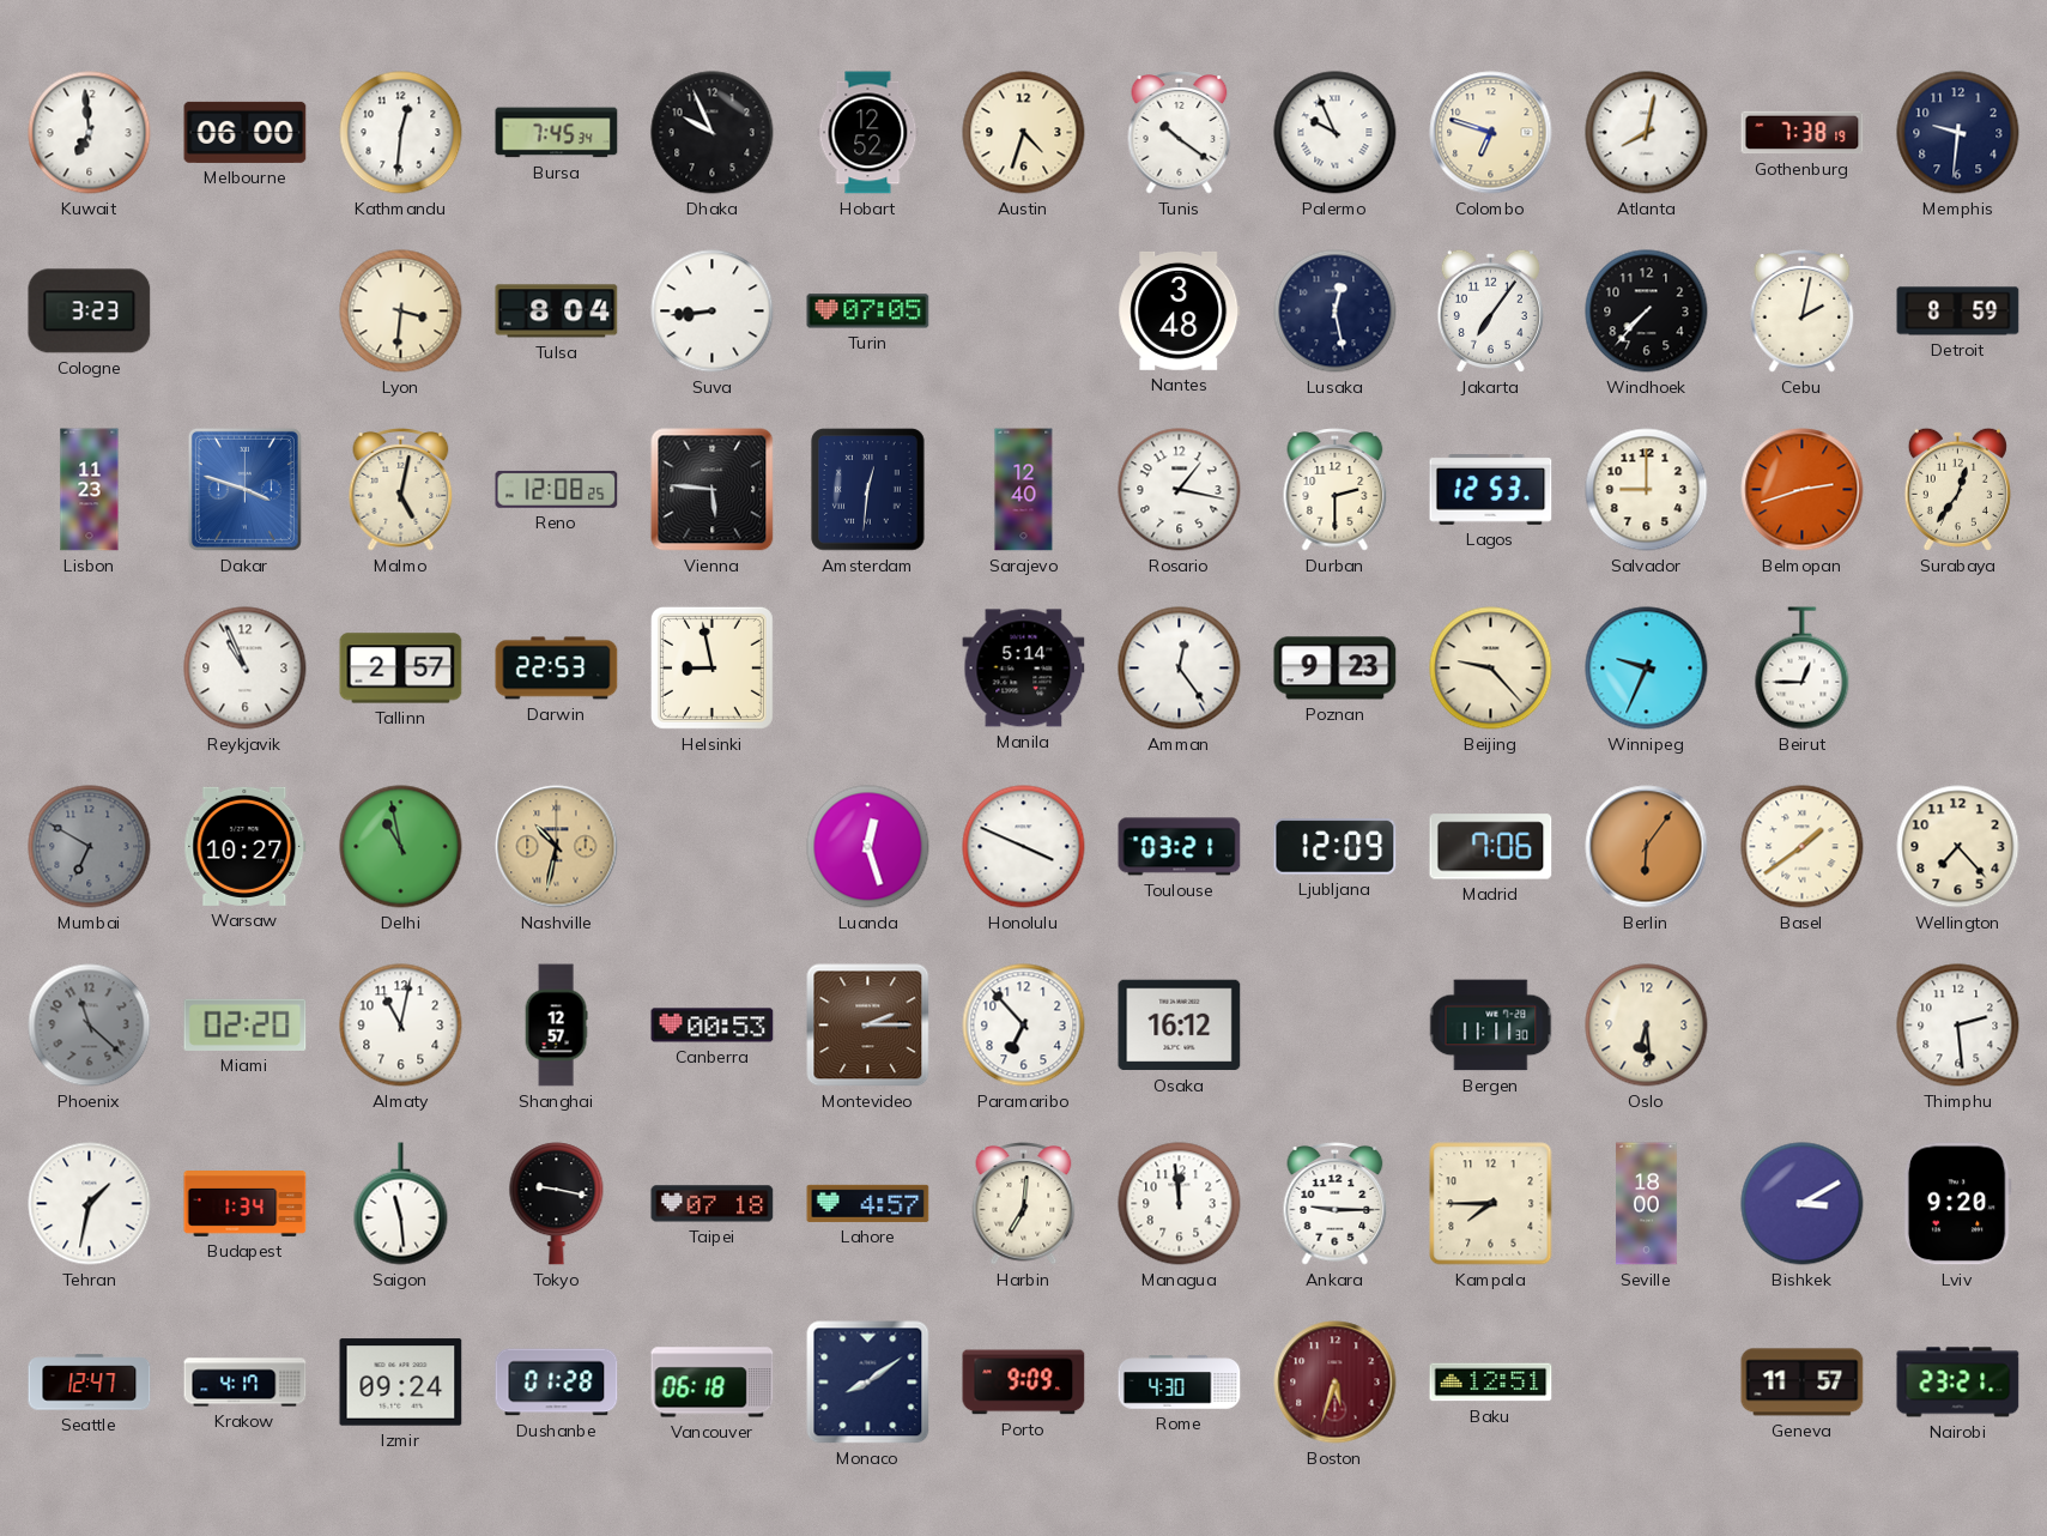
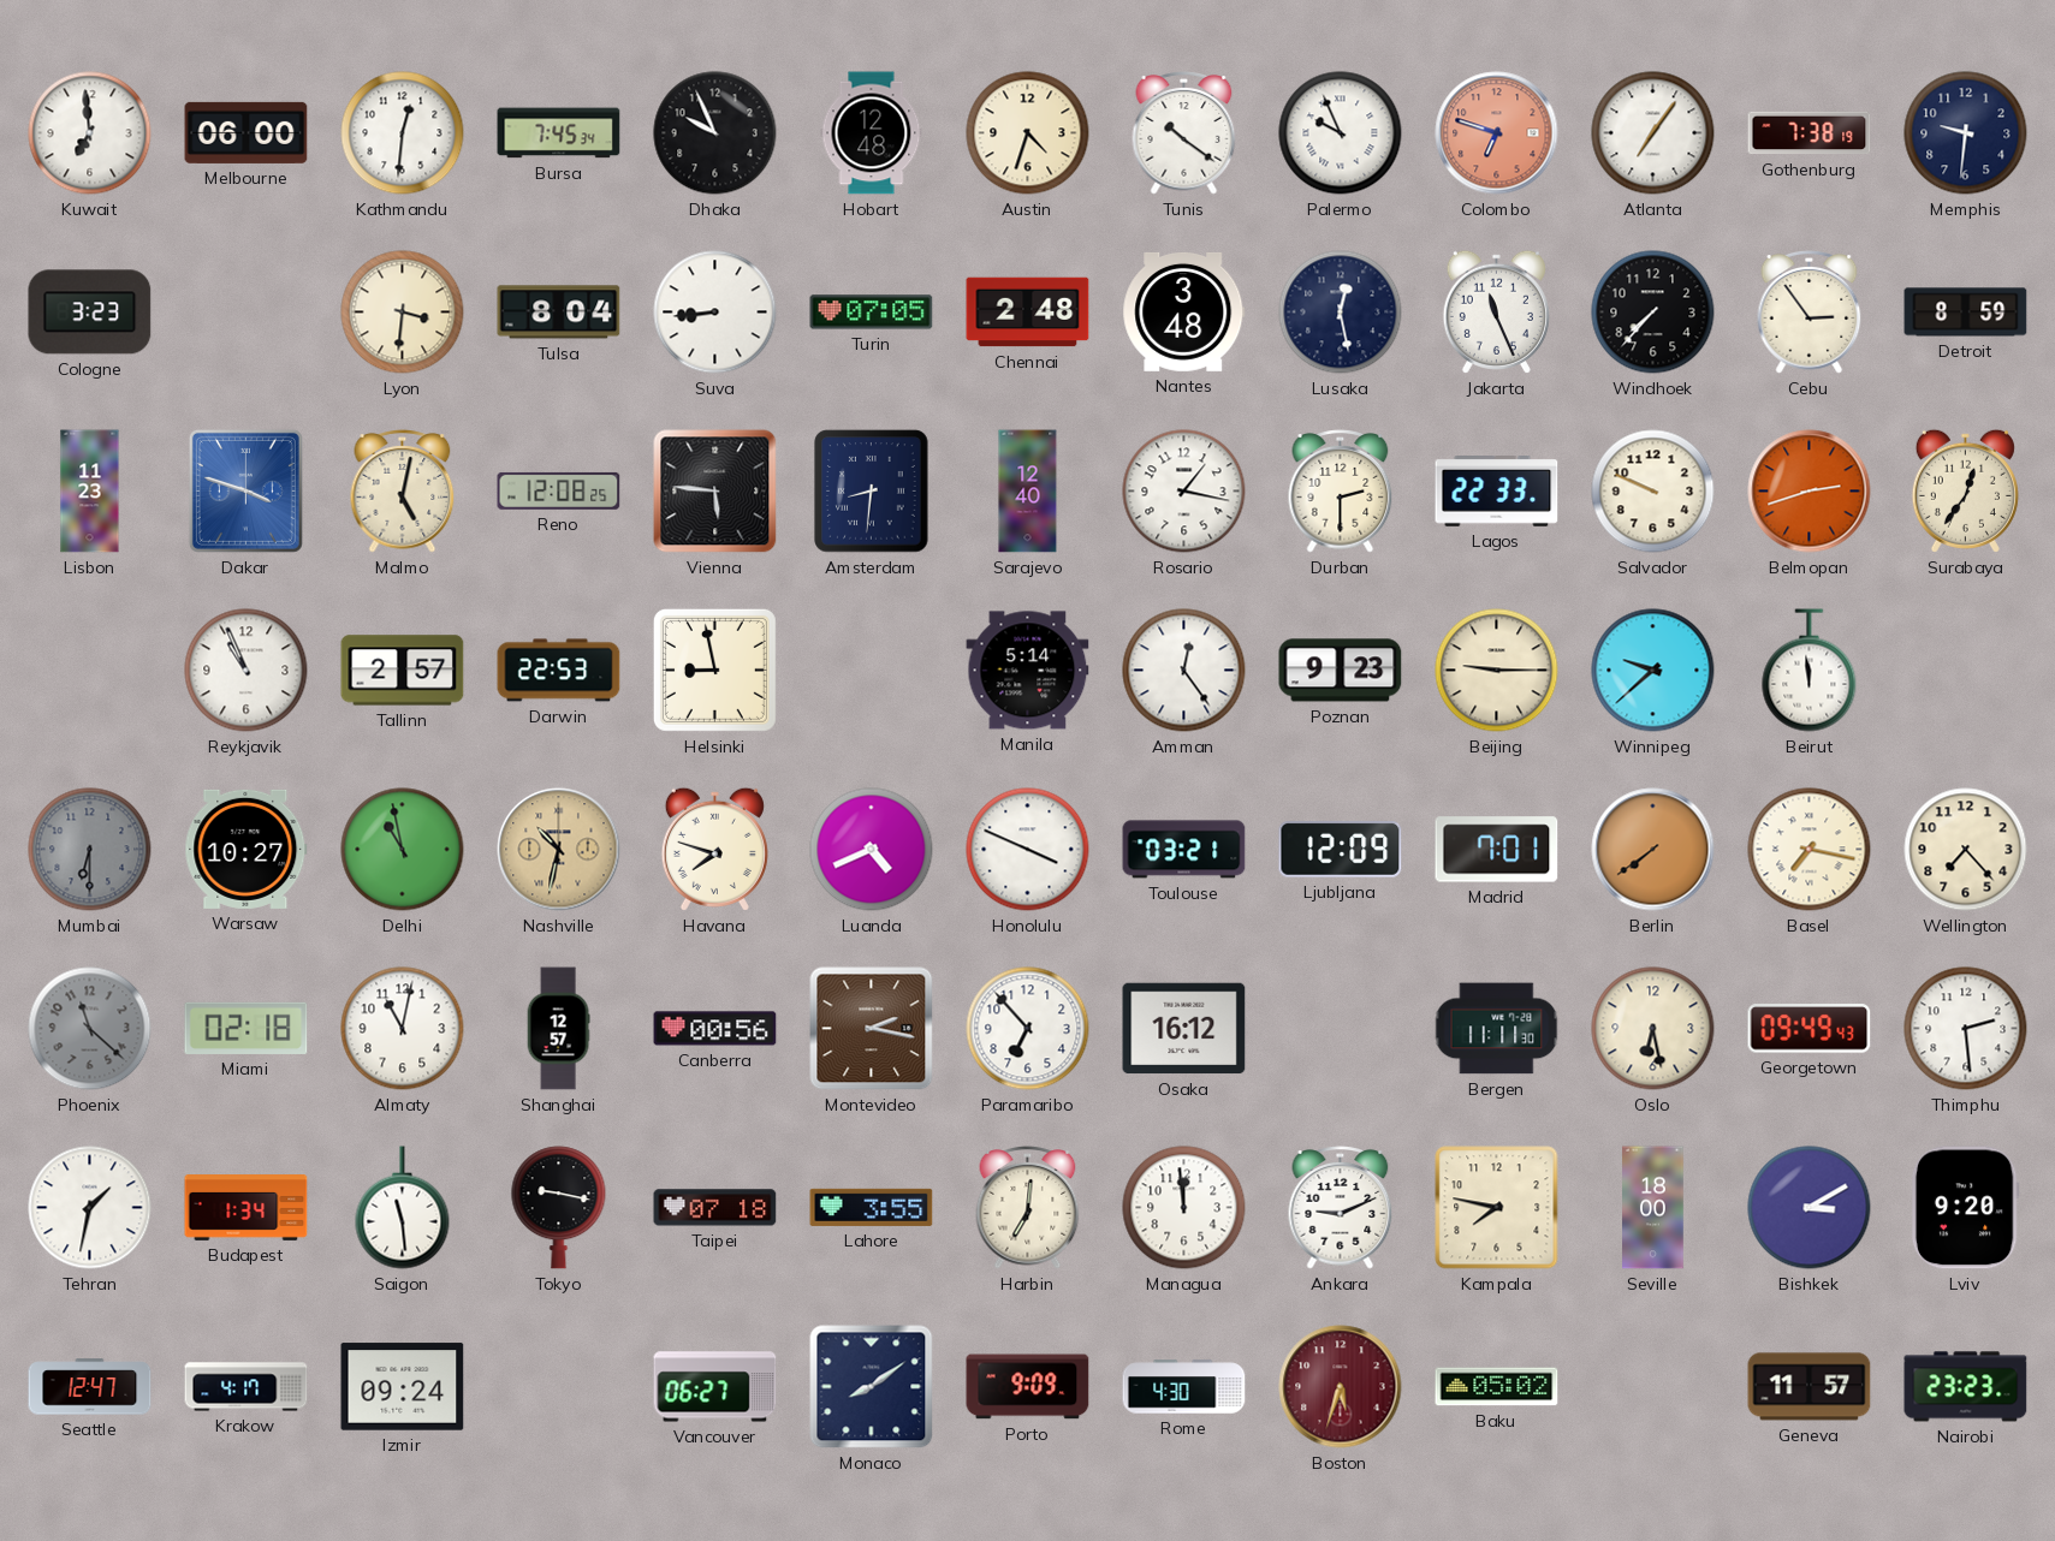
Hobart: 12:52 -> 12:48
Colombo dial: cream -> salmon
Atlanta: 8:02 -> 7:06
Chennai: none -> 2:48
Jakarta: 7:06 -> 11:26
Cebu: 2:02 -> 2:54
Amsterdam: 12:31 -> 8:31
Lagos: 12:53 -> 22:33
Salvador: 9:00 -> 9:49
Beijing: 9:23 -> 9:15
Winnipeg: 9:34 -> 9:38
Beirut: 12:45 -> 11:59
Mumbai: 6:50 -> 6:30
Havana: none -> 7:48
Luanda: 12:27 -> 4:41
Madrid: 7:06 -> 7:01
Berlin: 6:06 -> 7:39
Basel: 1:39 -> 7:17
Miami: 02:20 -> 02:18
Canberra: 00:53 -> 00:56
Montevideo: 2:15 -> 2:17
Oslo: 6:29 -> 6:28
Georgetown: none -> 09:49
Lahore: 4:57 -> 3:55
Ankara: 9:15 -> 9:11
Kampala: 7:45 -> 7:47
Dushanbe: 01:28 -> none
Vancouver: 06:18 -> 06:27
Baku: 12:51 -> 05:02
Nairobi: 23:21 -> 23:23
